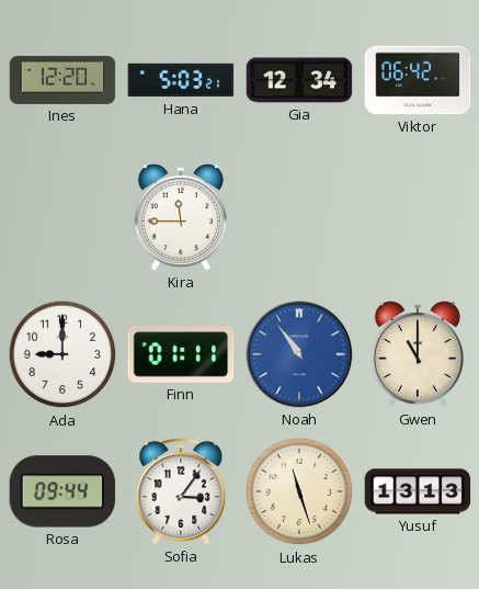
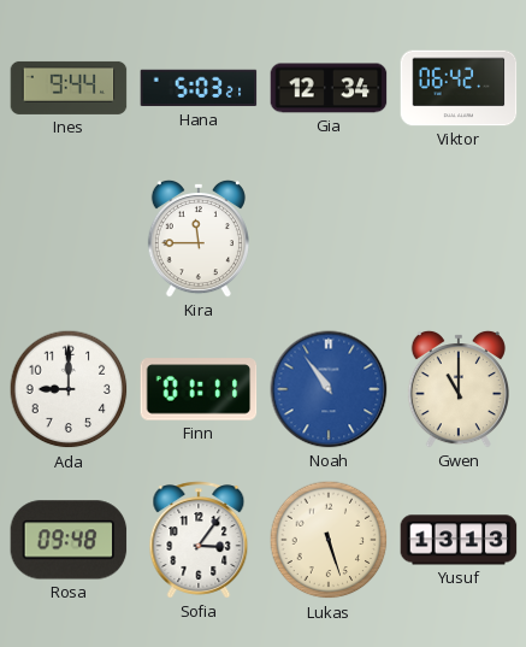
Ines: 12:20 -> 9:44
Rosa: 09:44 -> 09:48
Lukas: 11:27 -> 5:27
